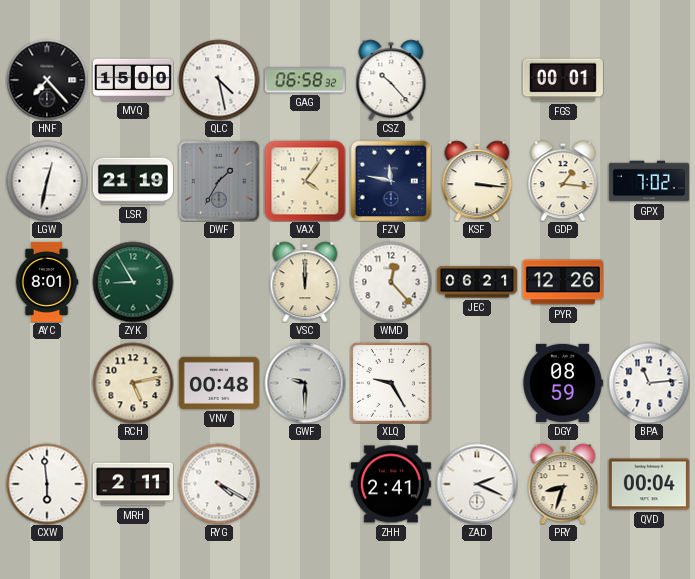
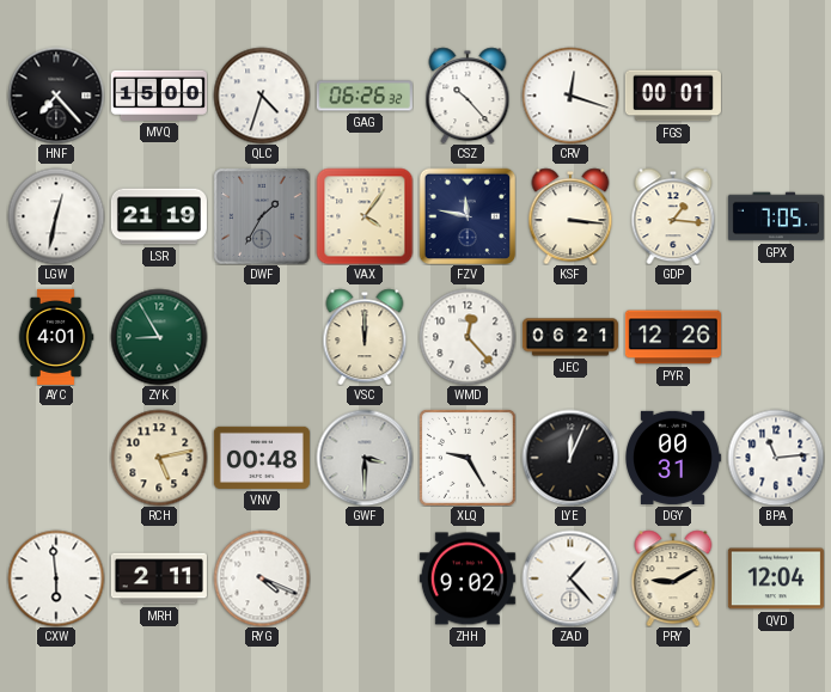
QLC: 4:28 -> 4:33
GAG: 06:58 -> 06:26
CRV: none -> 12:18
GPX: 7:02 -> 7:05
AYC: 8:01 -> 4:01
GWF: 9:30 -> 3:30
LYE: none -> 12:04
DGY: 08:59 -> 00:31
RYG: 4:20 -> 4:19
ZHH: 2:41 -> 9:02
ZAD: 2:19 -> 1:23
PRY: 8:33 -> 9:10
QVD: 00:04 -> 12:04
